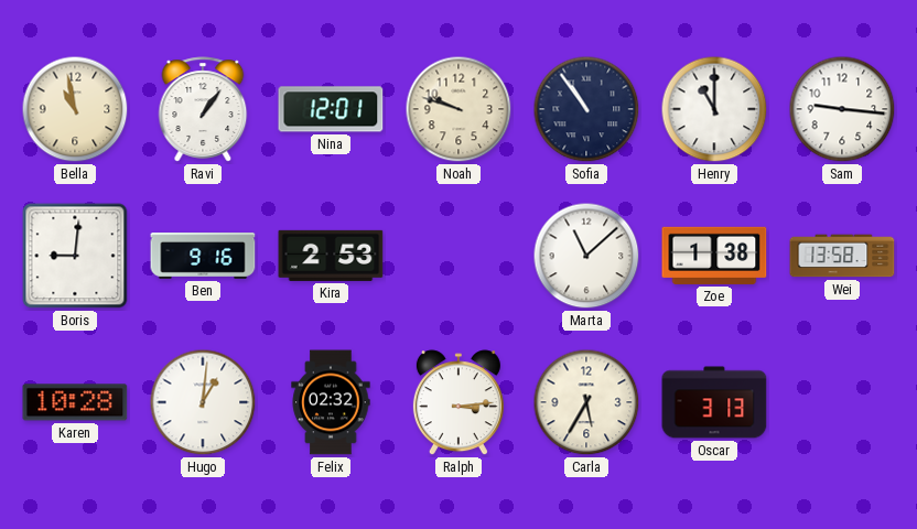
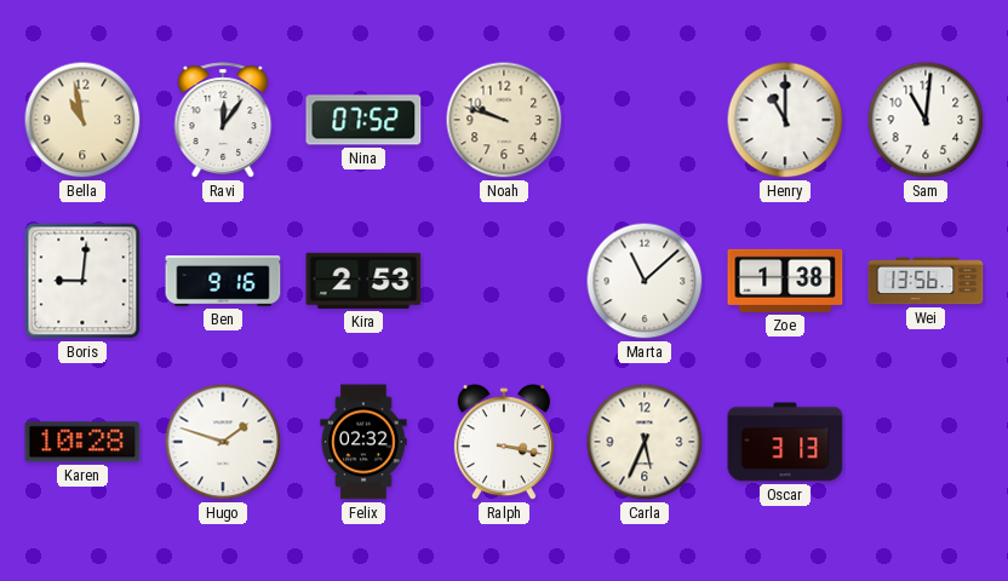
Ravi: 1:06 -> 12:06
Nina: 12:01 -> 07:52
Sofia: 10:54 -> none
Sam: 9:16 -> 11:01
Wei: 13:58 -> 13:56
Hugo: 1:01 -> 1:48
Ralph: 3:14 -> 3:17
Carla: 5:35 -> 5:34
